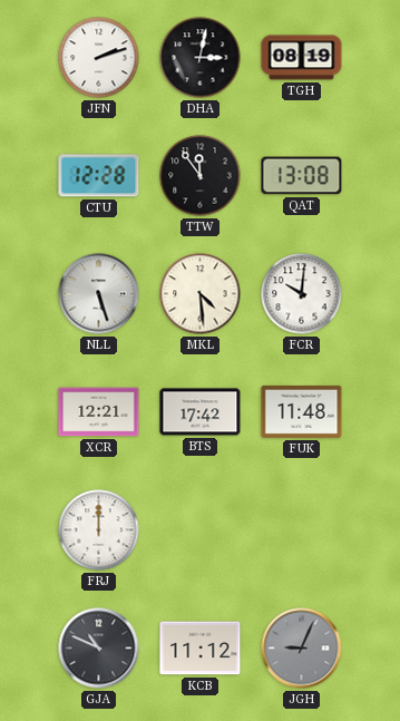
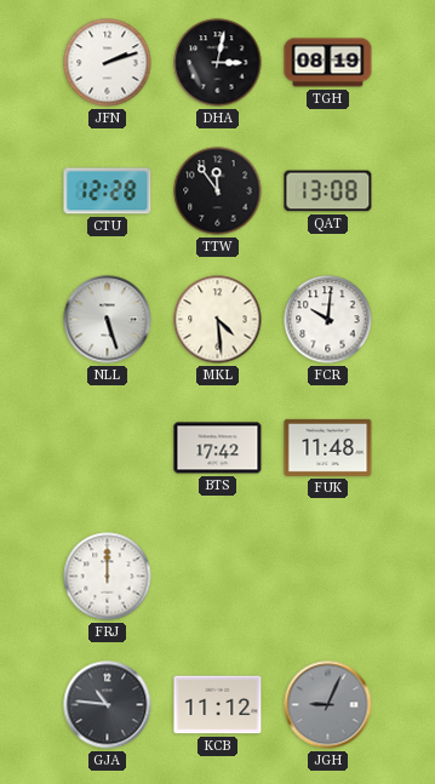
XCR: 12:21 -> none
GJA: 10:49 -> 10:46
